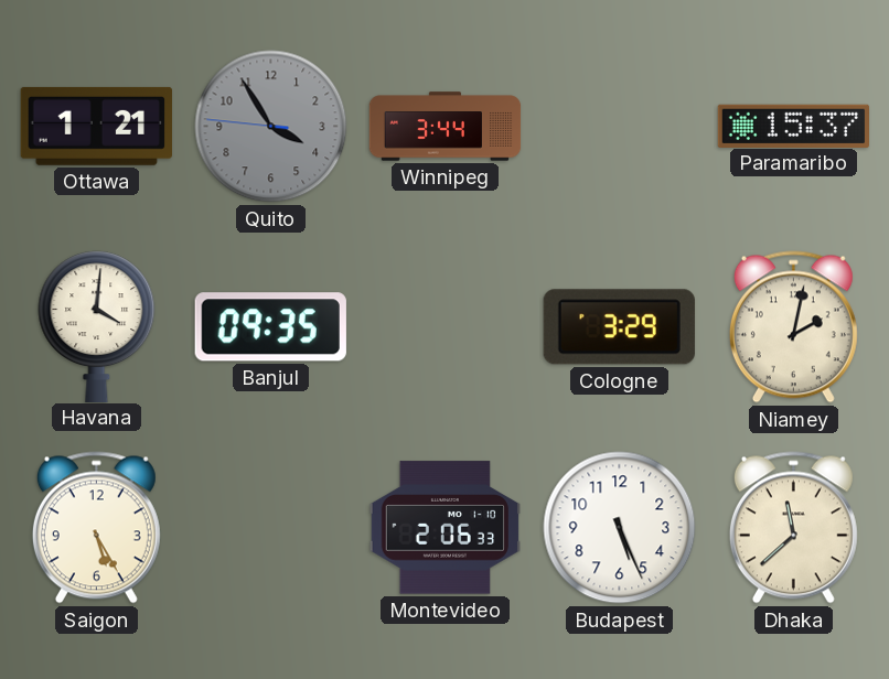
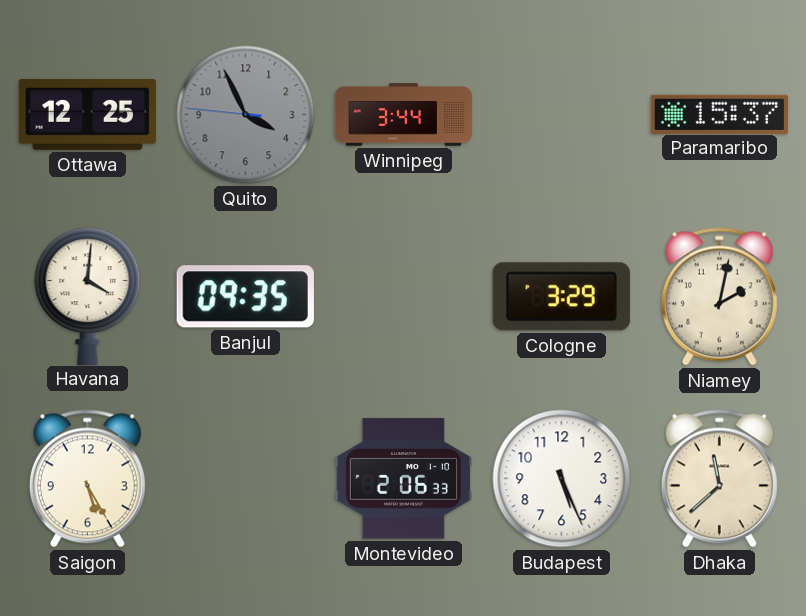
Ottawa: 1:21 -> 12:25
Quito: 3:54 -> 3:55
